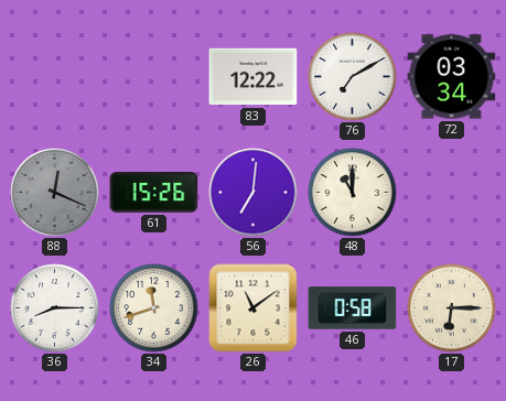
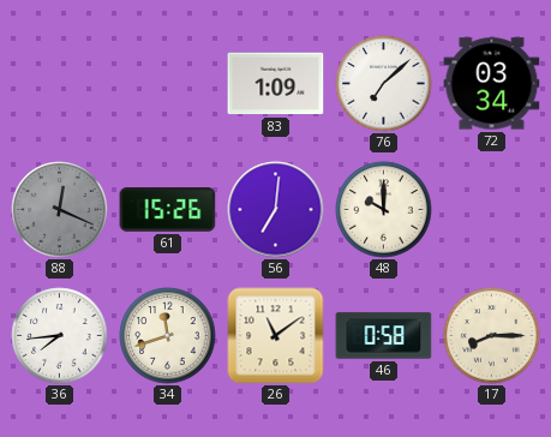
83: 12:22 -> 1:09
76: 7:10 -> 7:08
48: 11:00 -> 10:00
36: 8:15 -> 7:44
17: 6:15 -> 8:15
